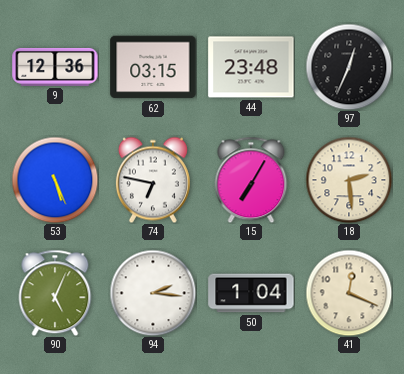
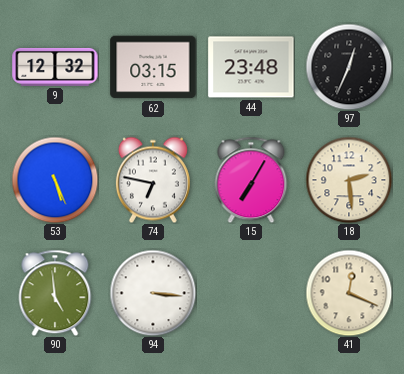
9: 12:36 -> 12:32
90: 5:04 -> 4:59
94: 2:16 -> 3:16
50: 1:04 -> none
